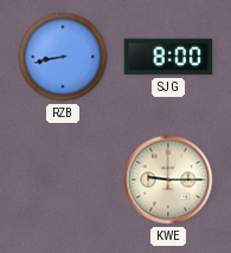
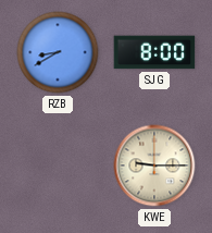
RZB: 8:43 -> 8:40
